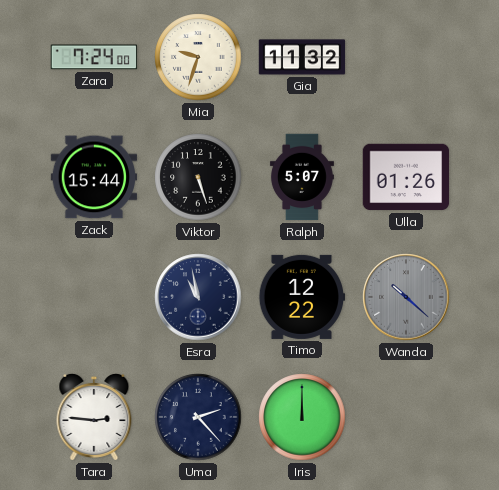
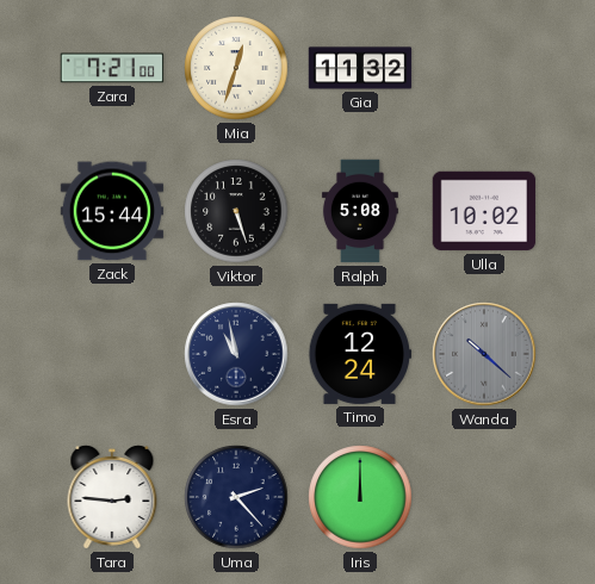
Zara: 7:24 -> 7:21
Mia: 9:33 -> 12:33
Ralph: 5:07 -> 5:08
Ulla: 01:26 -> 10:02
Timo: 12:22 -> 12:24
